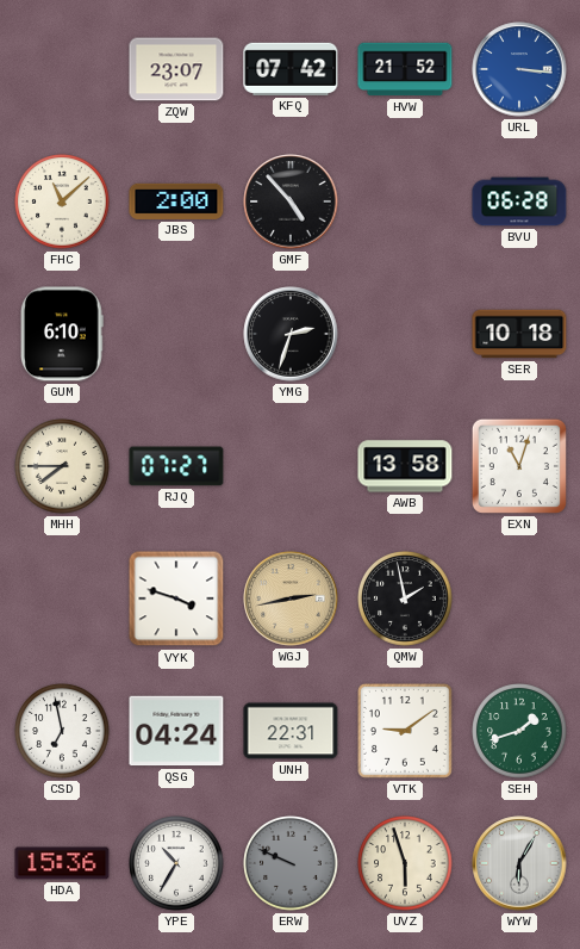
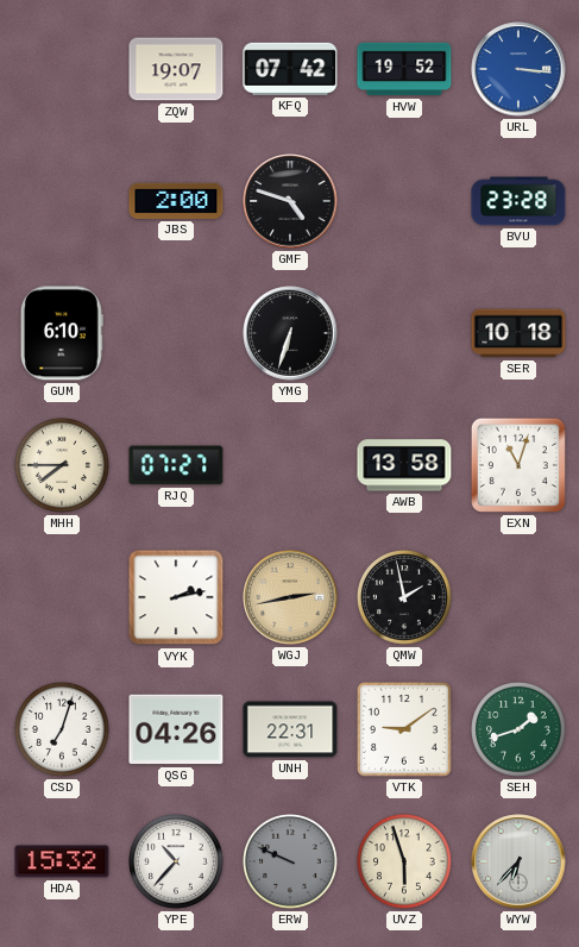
ZQW: 23:07 -> 19:07
HVW: 21:52 -> 19:52
FHC: 11:08 -> none
GMF: 4:53 -> 4:48
BVU: 06:28 -> 23:28
YMG: 2:33 -> 6:33
VYK: 3:48 -> 2:13
CSD: 6:58 -> 7:03
QSG: 04:24 -> 04:26
HDA: 15:36 -> 15:32
YPE: 10:35 -> 10:37
WYW: 6:05 -> 6:37
